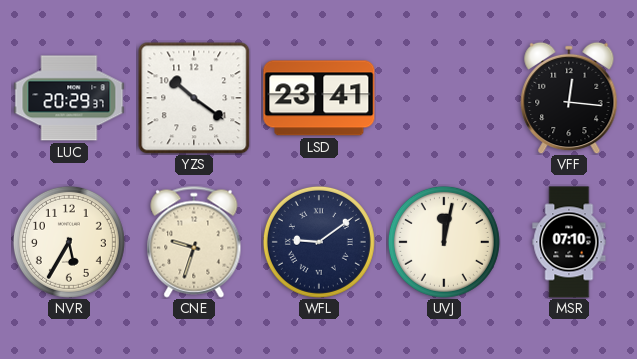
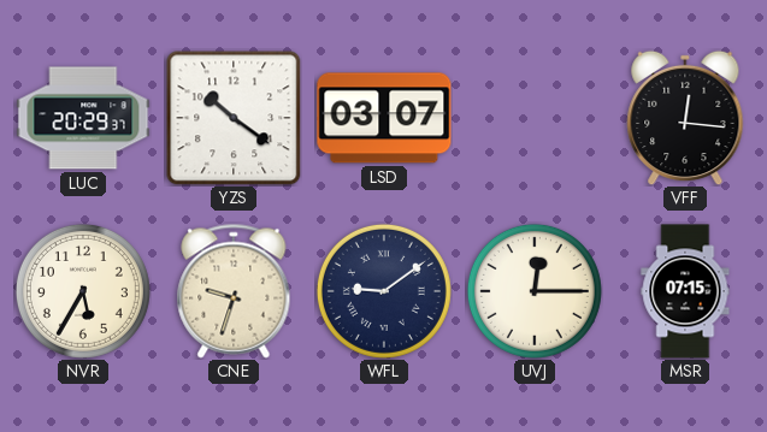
LSD: 23:41 -> 03:07
UVJ: 12:02 -> 12:15
MSR: 07:10 -> 07:15
